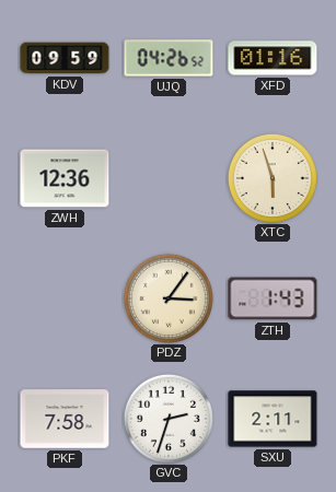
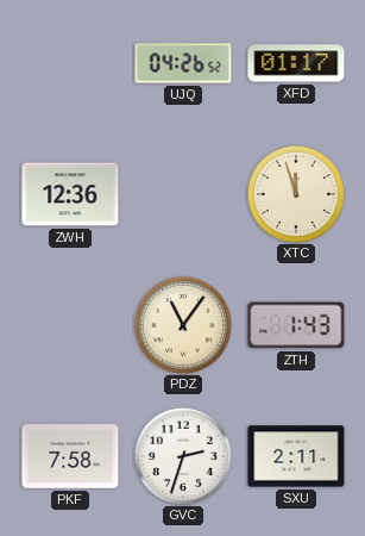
KDV: 09:59 -> none
XFD: 01:16 -> 01:17
XTC: 5:57 -> 11:57
PDZ: 3:06 -> 11:06
